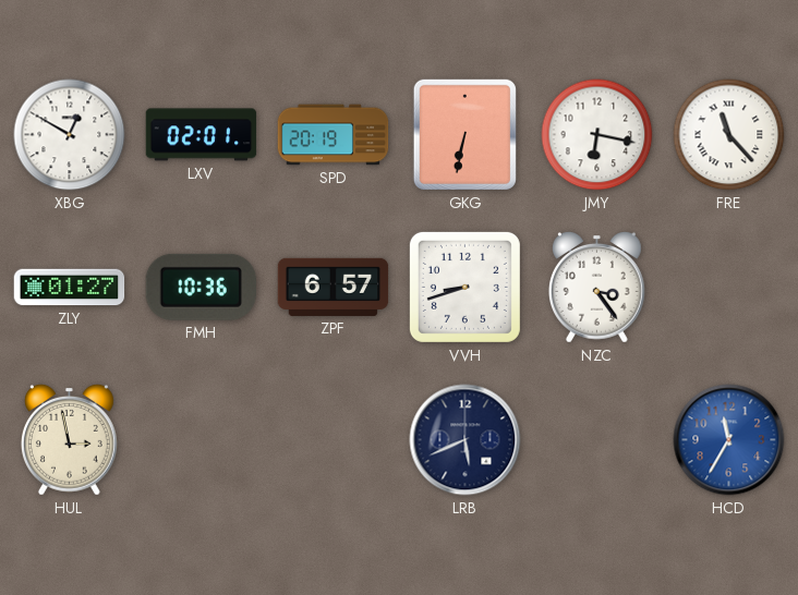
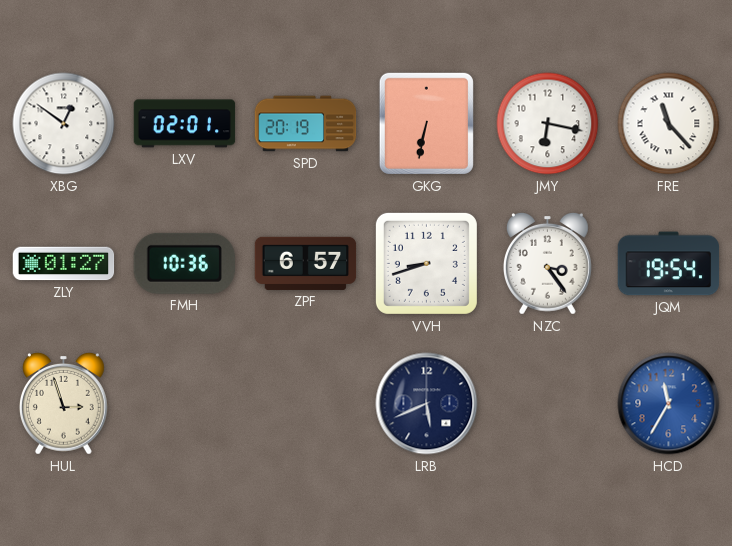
XBG: 12:50 -> 12:51
JQM: none -> 19:54
HUL: 2:58 -> 2:57
